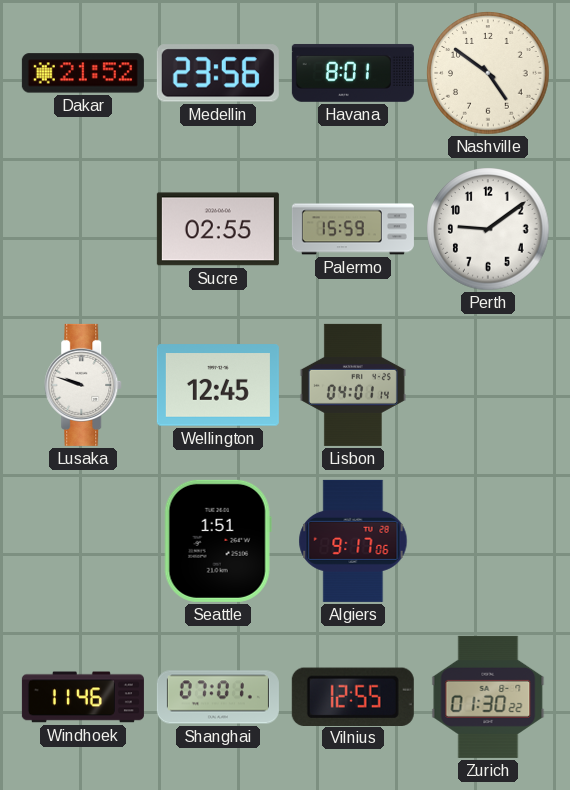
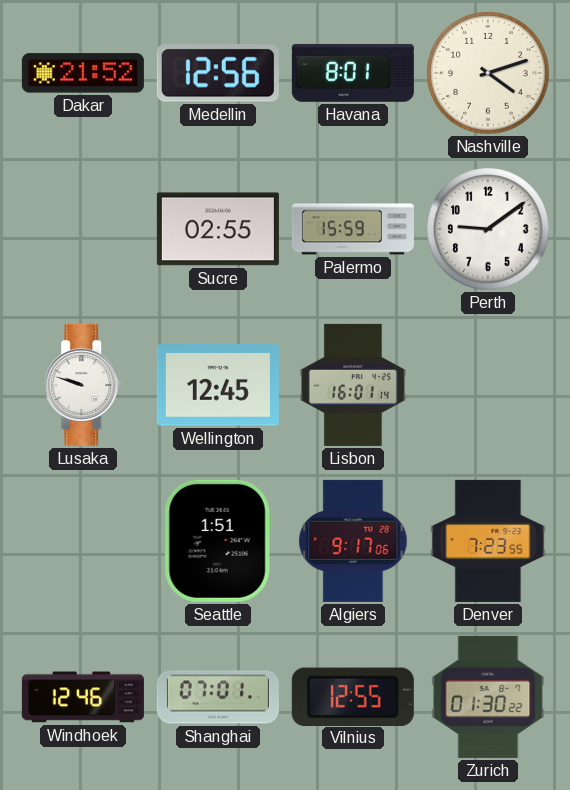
Medellin: 23:56 -> 12:56
Nashville: 4:51 -> 4:12
Lisbon: 04:01 -> 16:01
Denver: none -> 7:23
Windhoek: 11:46 -> 12:46
